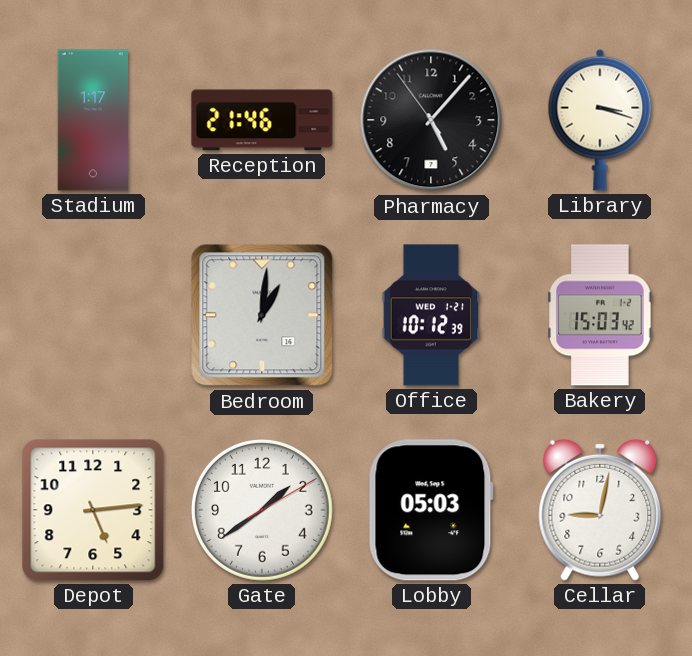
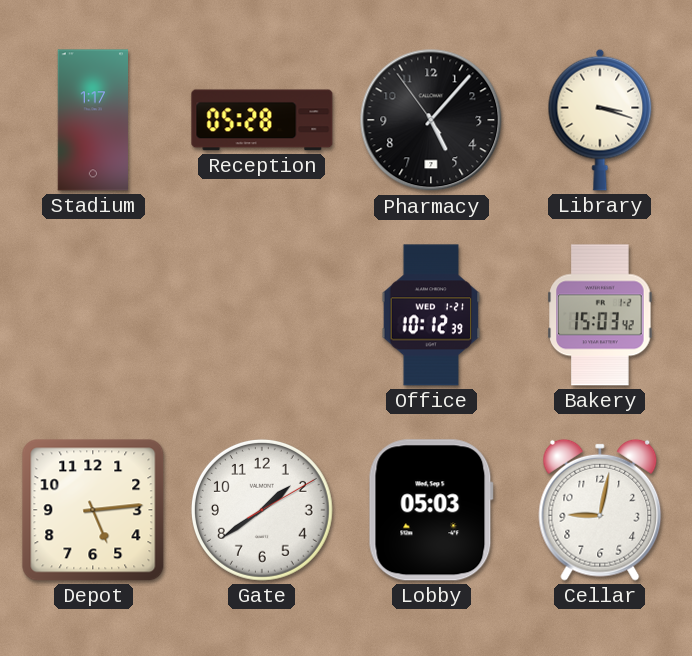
Reception: 21:46 -> 05:28
Bedroom: 1:01 -> none
